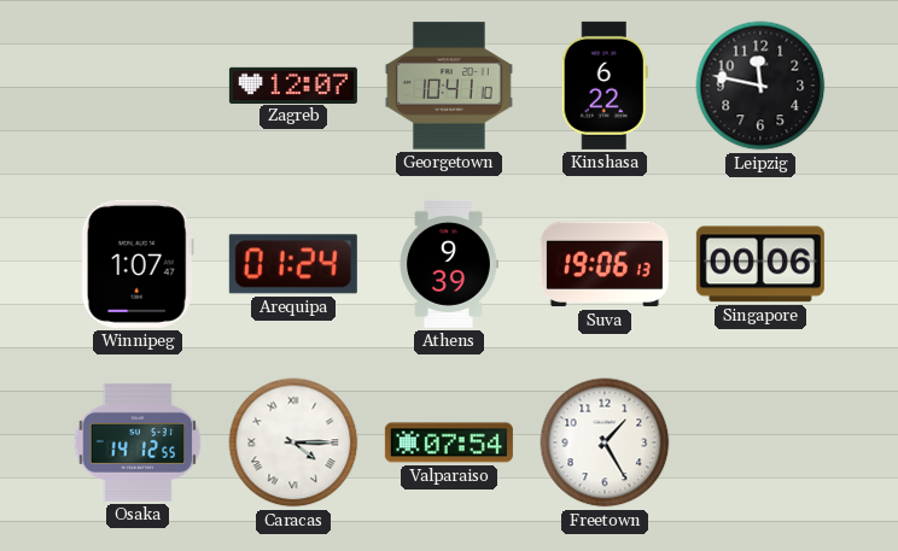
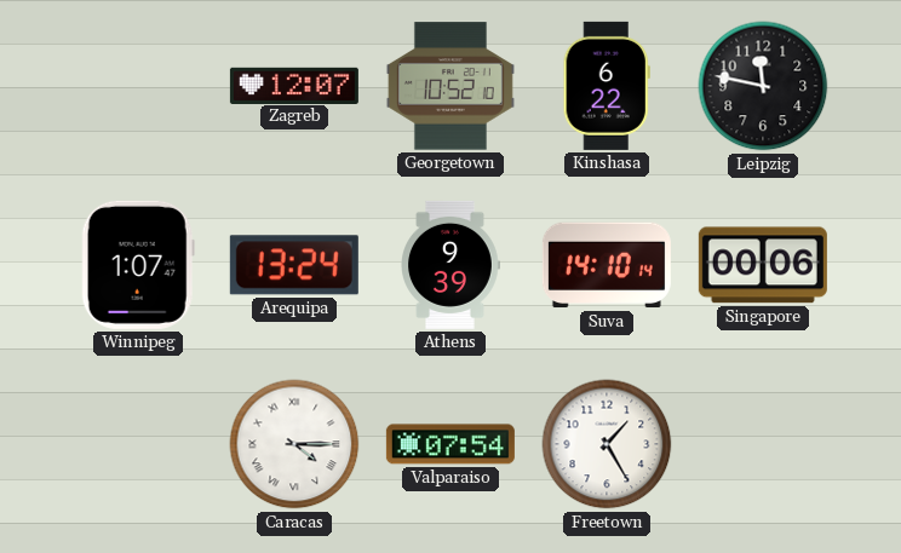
Georgetown: 10:41 -> 10:52
Arequipa: 01:24 -> 13:24
Suva: 19:06 -> 14:10
Osaka: 14:12 -> none
